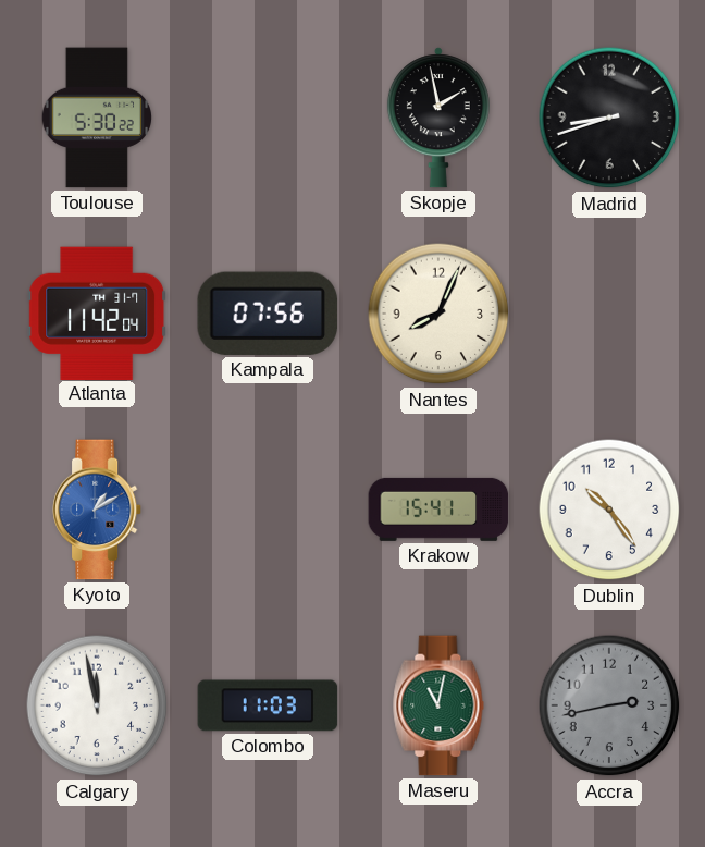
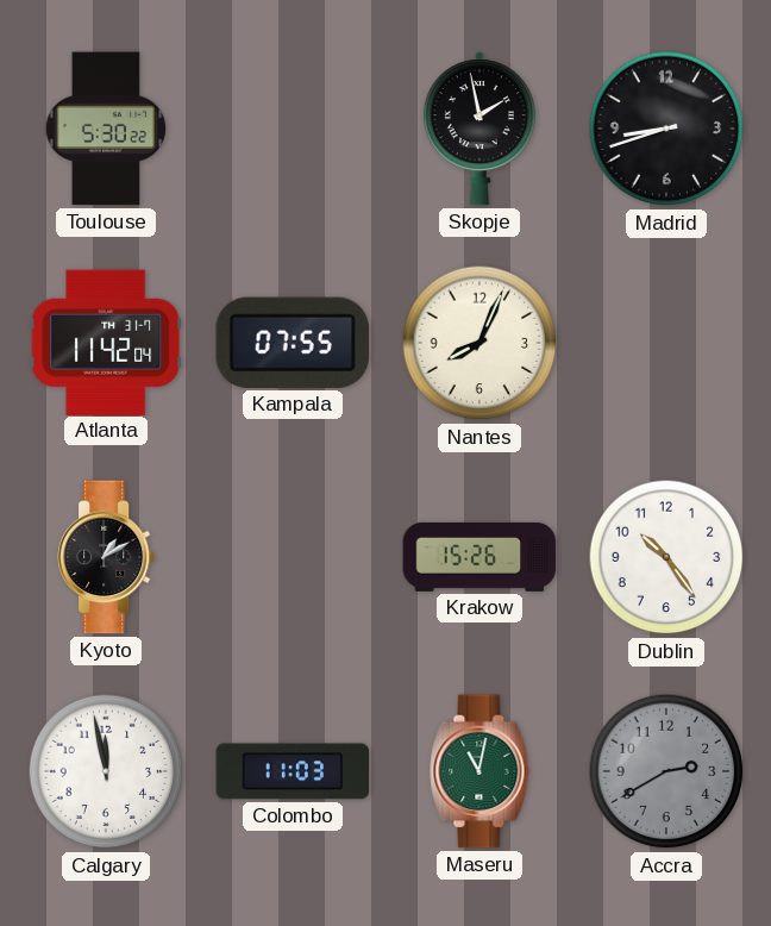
Kampala: 07:56 -> 07:55
Kyoto dial: blue -> black
Krakow: 15:41 -> 15:26
Accra: 2:43 -> 2:40
